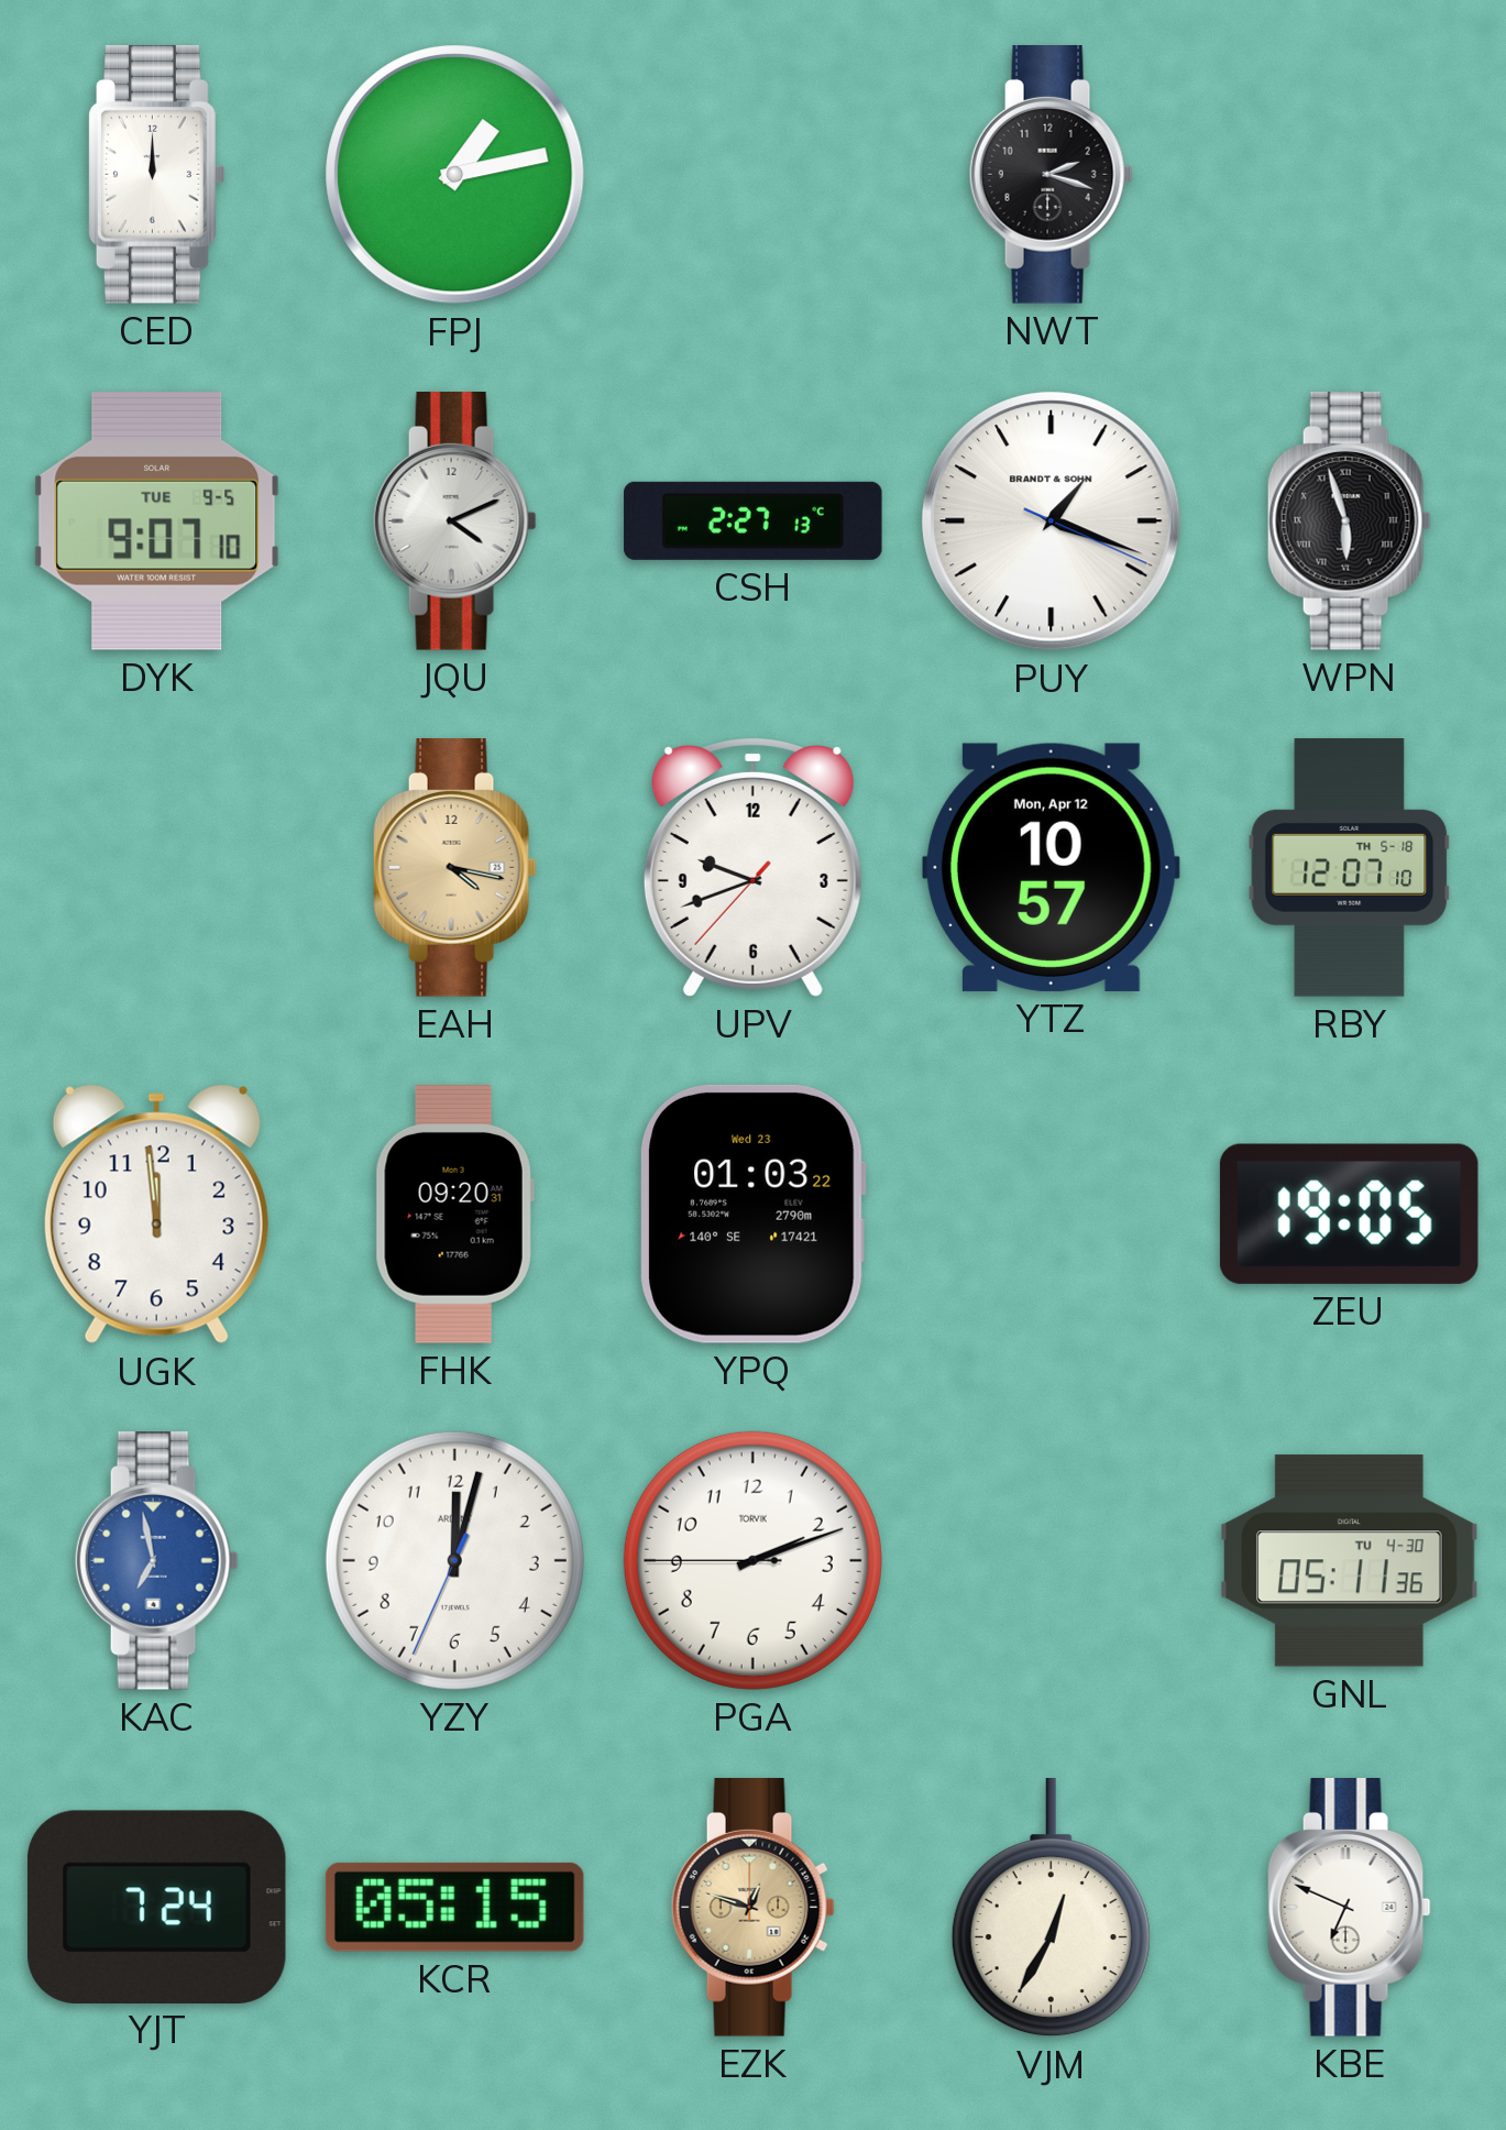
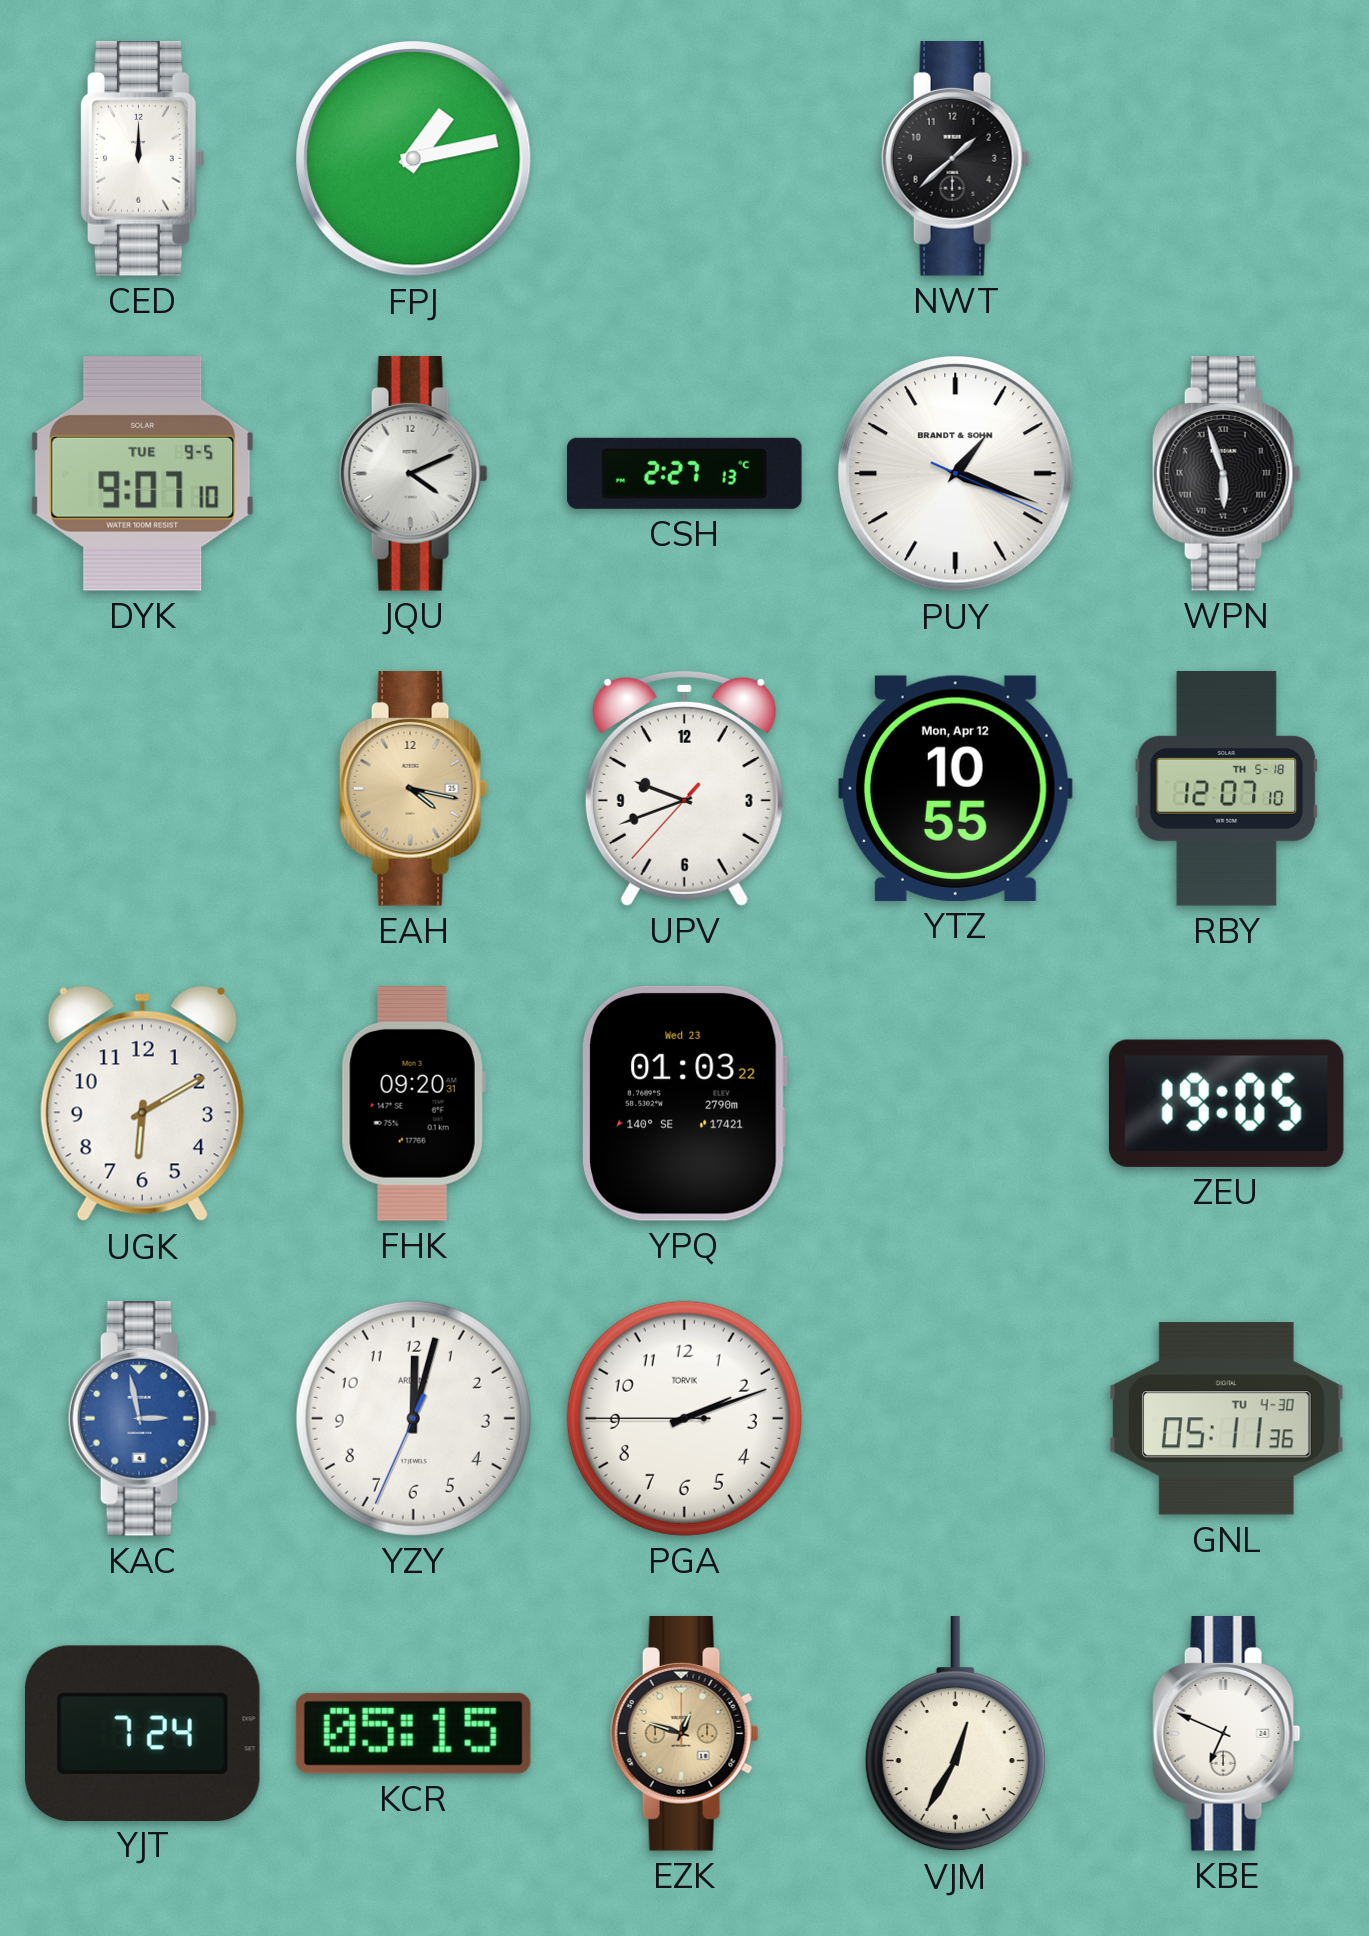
NWT: 2:18 -> 1:38
YTZ: 10:57 -> 10:55
UGK: 11:59 -> 6:10
KAC: 6:58 -> 2:58
